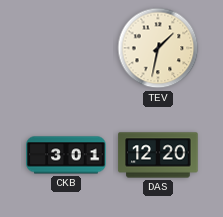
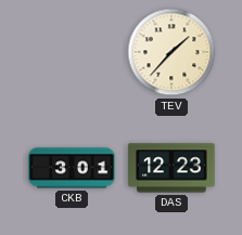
TEV: 1:32 -> 1:37
DAS: 12:20 -> 12:23
